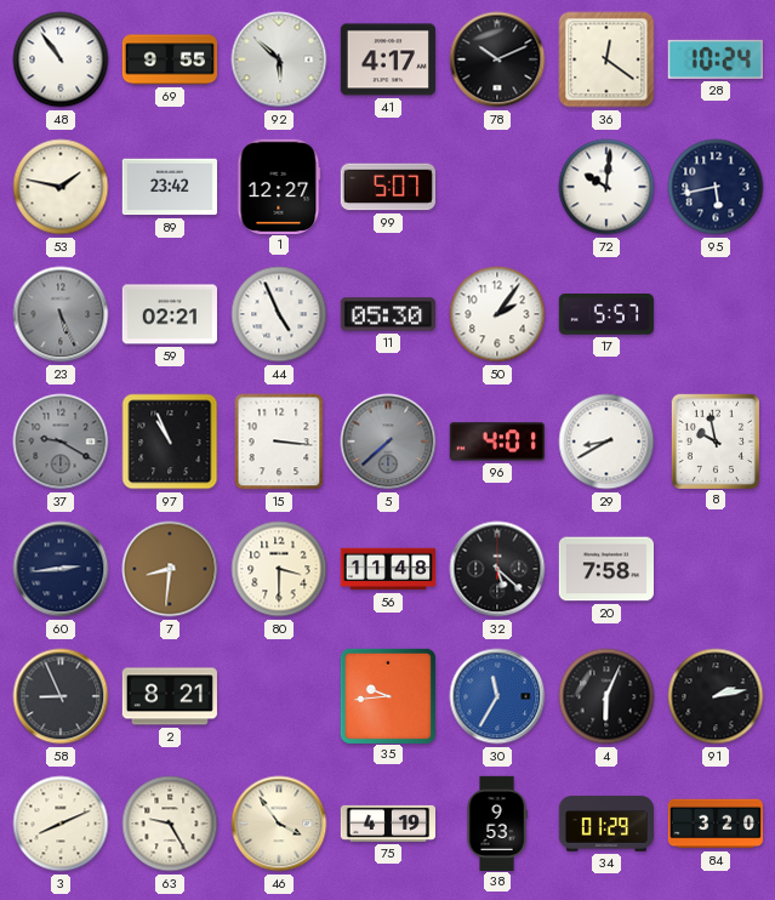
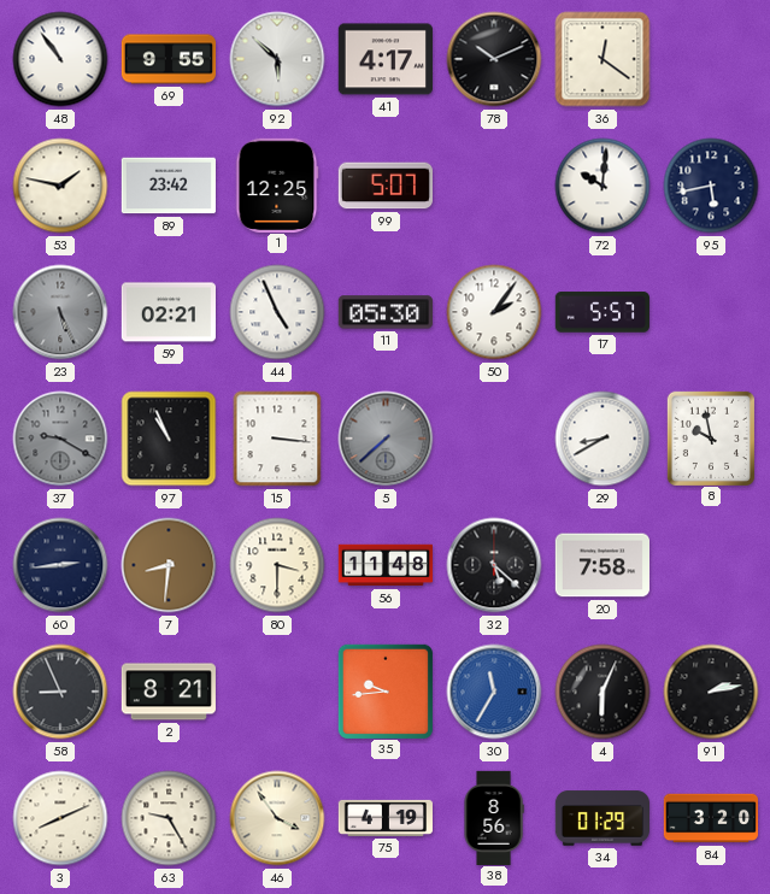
28: 10:24 -> none
1: 12:27 -> 12:25
96: 4:01 -> none
38: 9:53 -> 8:56
